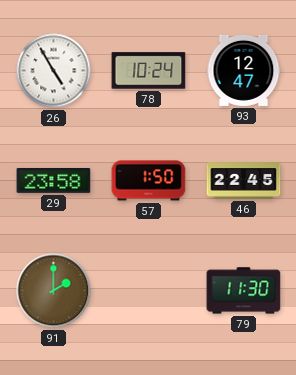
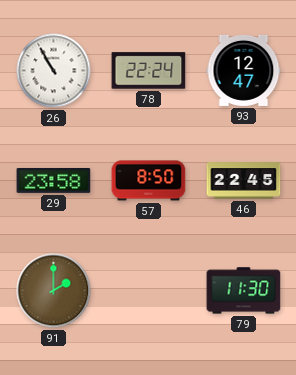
26: 4:55 -> 10:55
78: 10:24 -> 22:24
57: 1:50 -> 8:50
